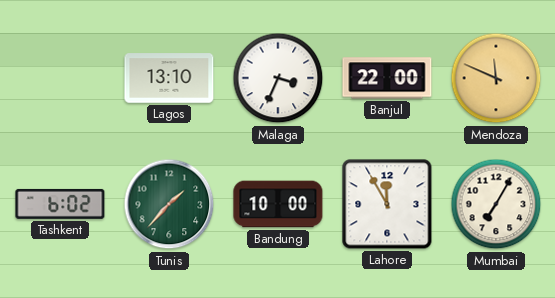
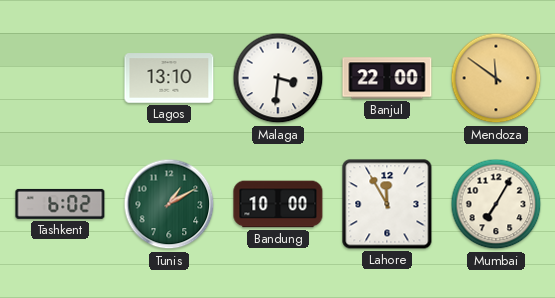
Malaga: 3:34 -> 3:31
Mendoza: 11:49 -> 11:51
Tunis: 1:37 -> 1:10
